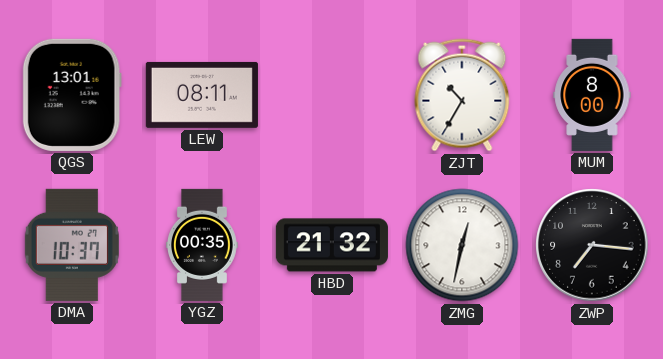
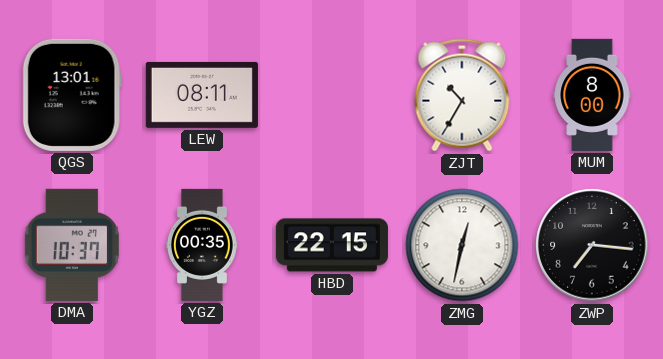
HBD: 21:32 -> 22:15
